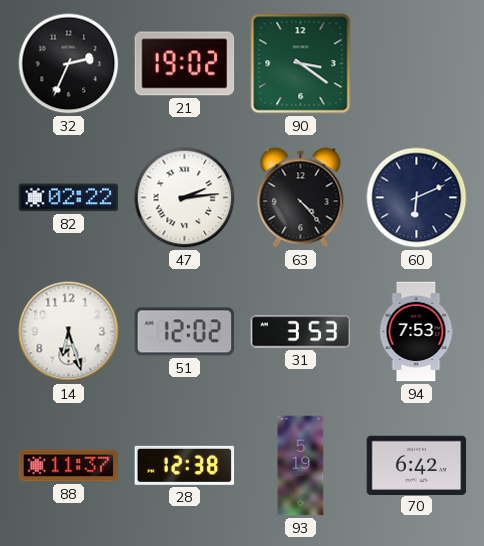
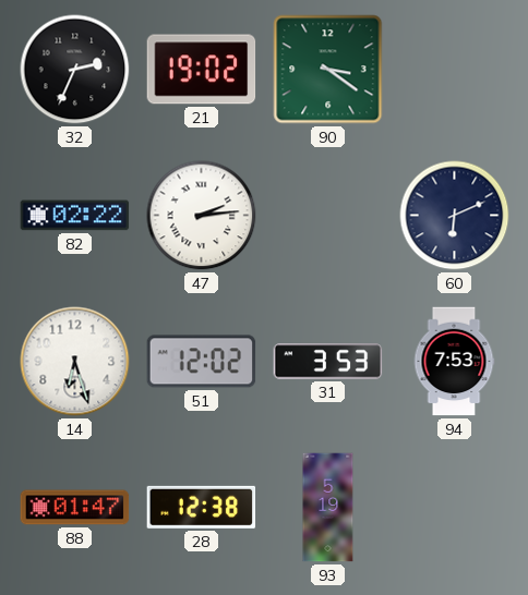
63: 4:23 -> none
88: 11:37 -> 01:47
70: 6:42 -> none
